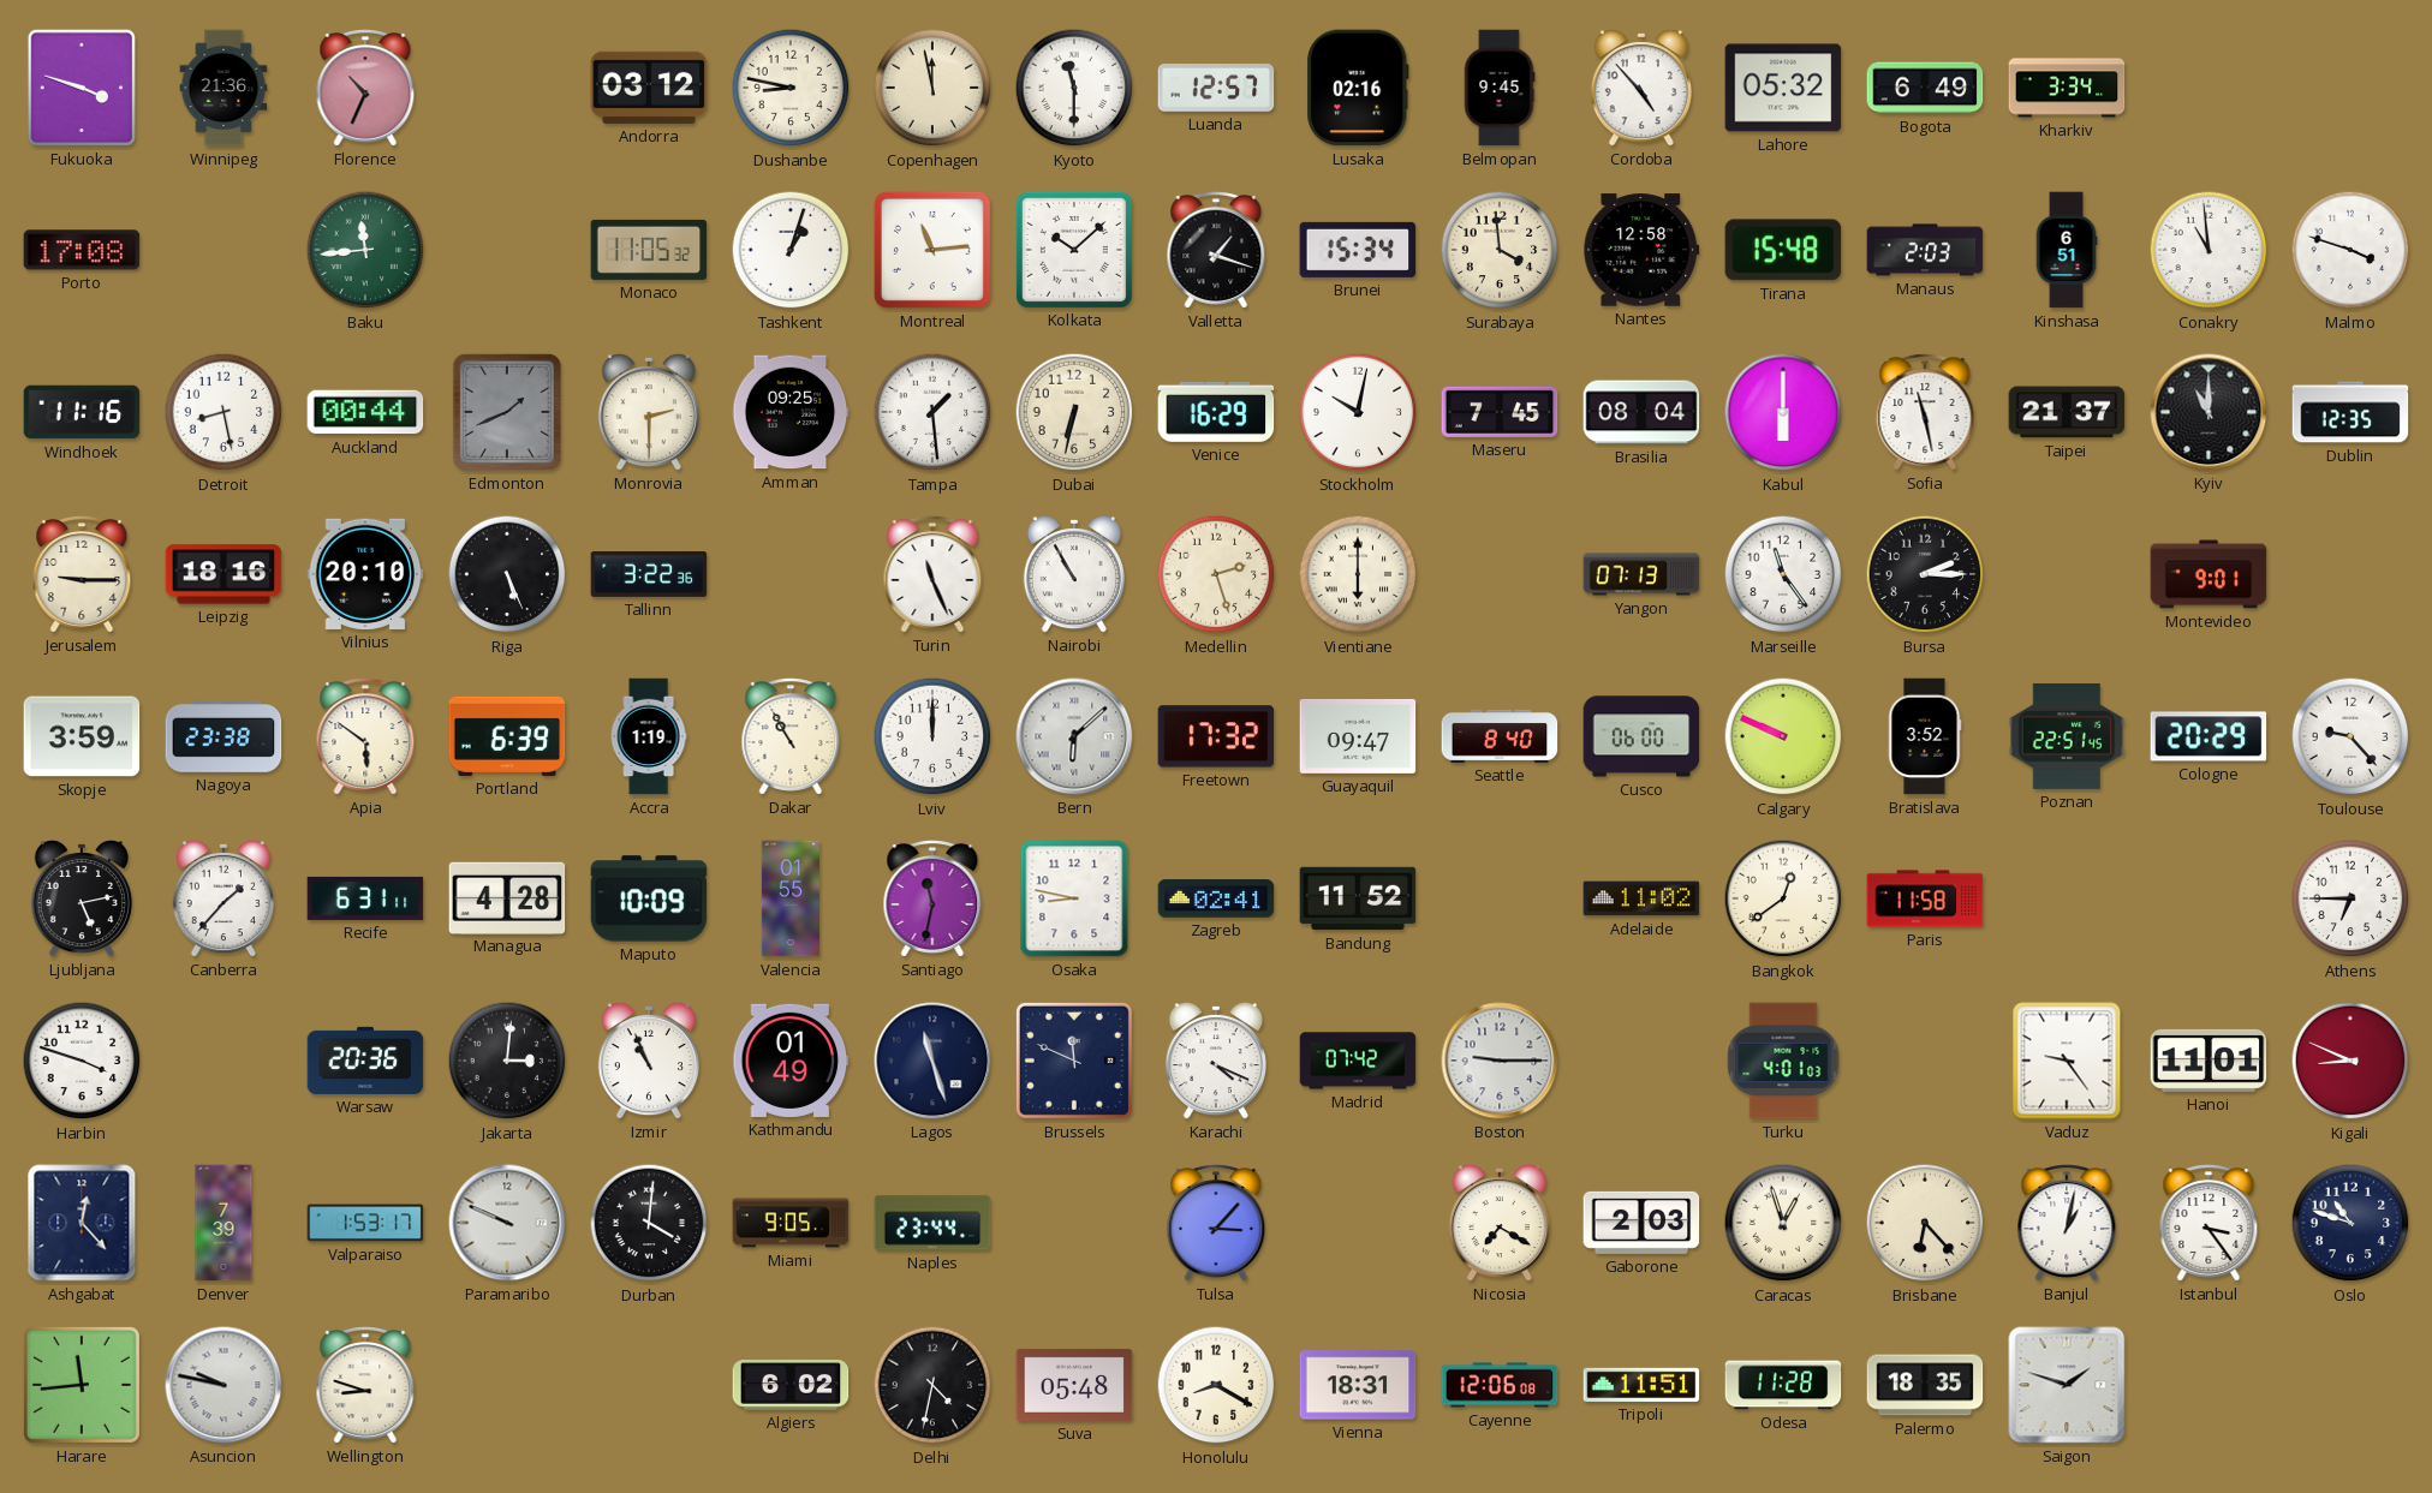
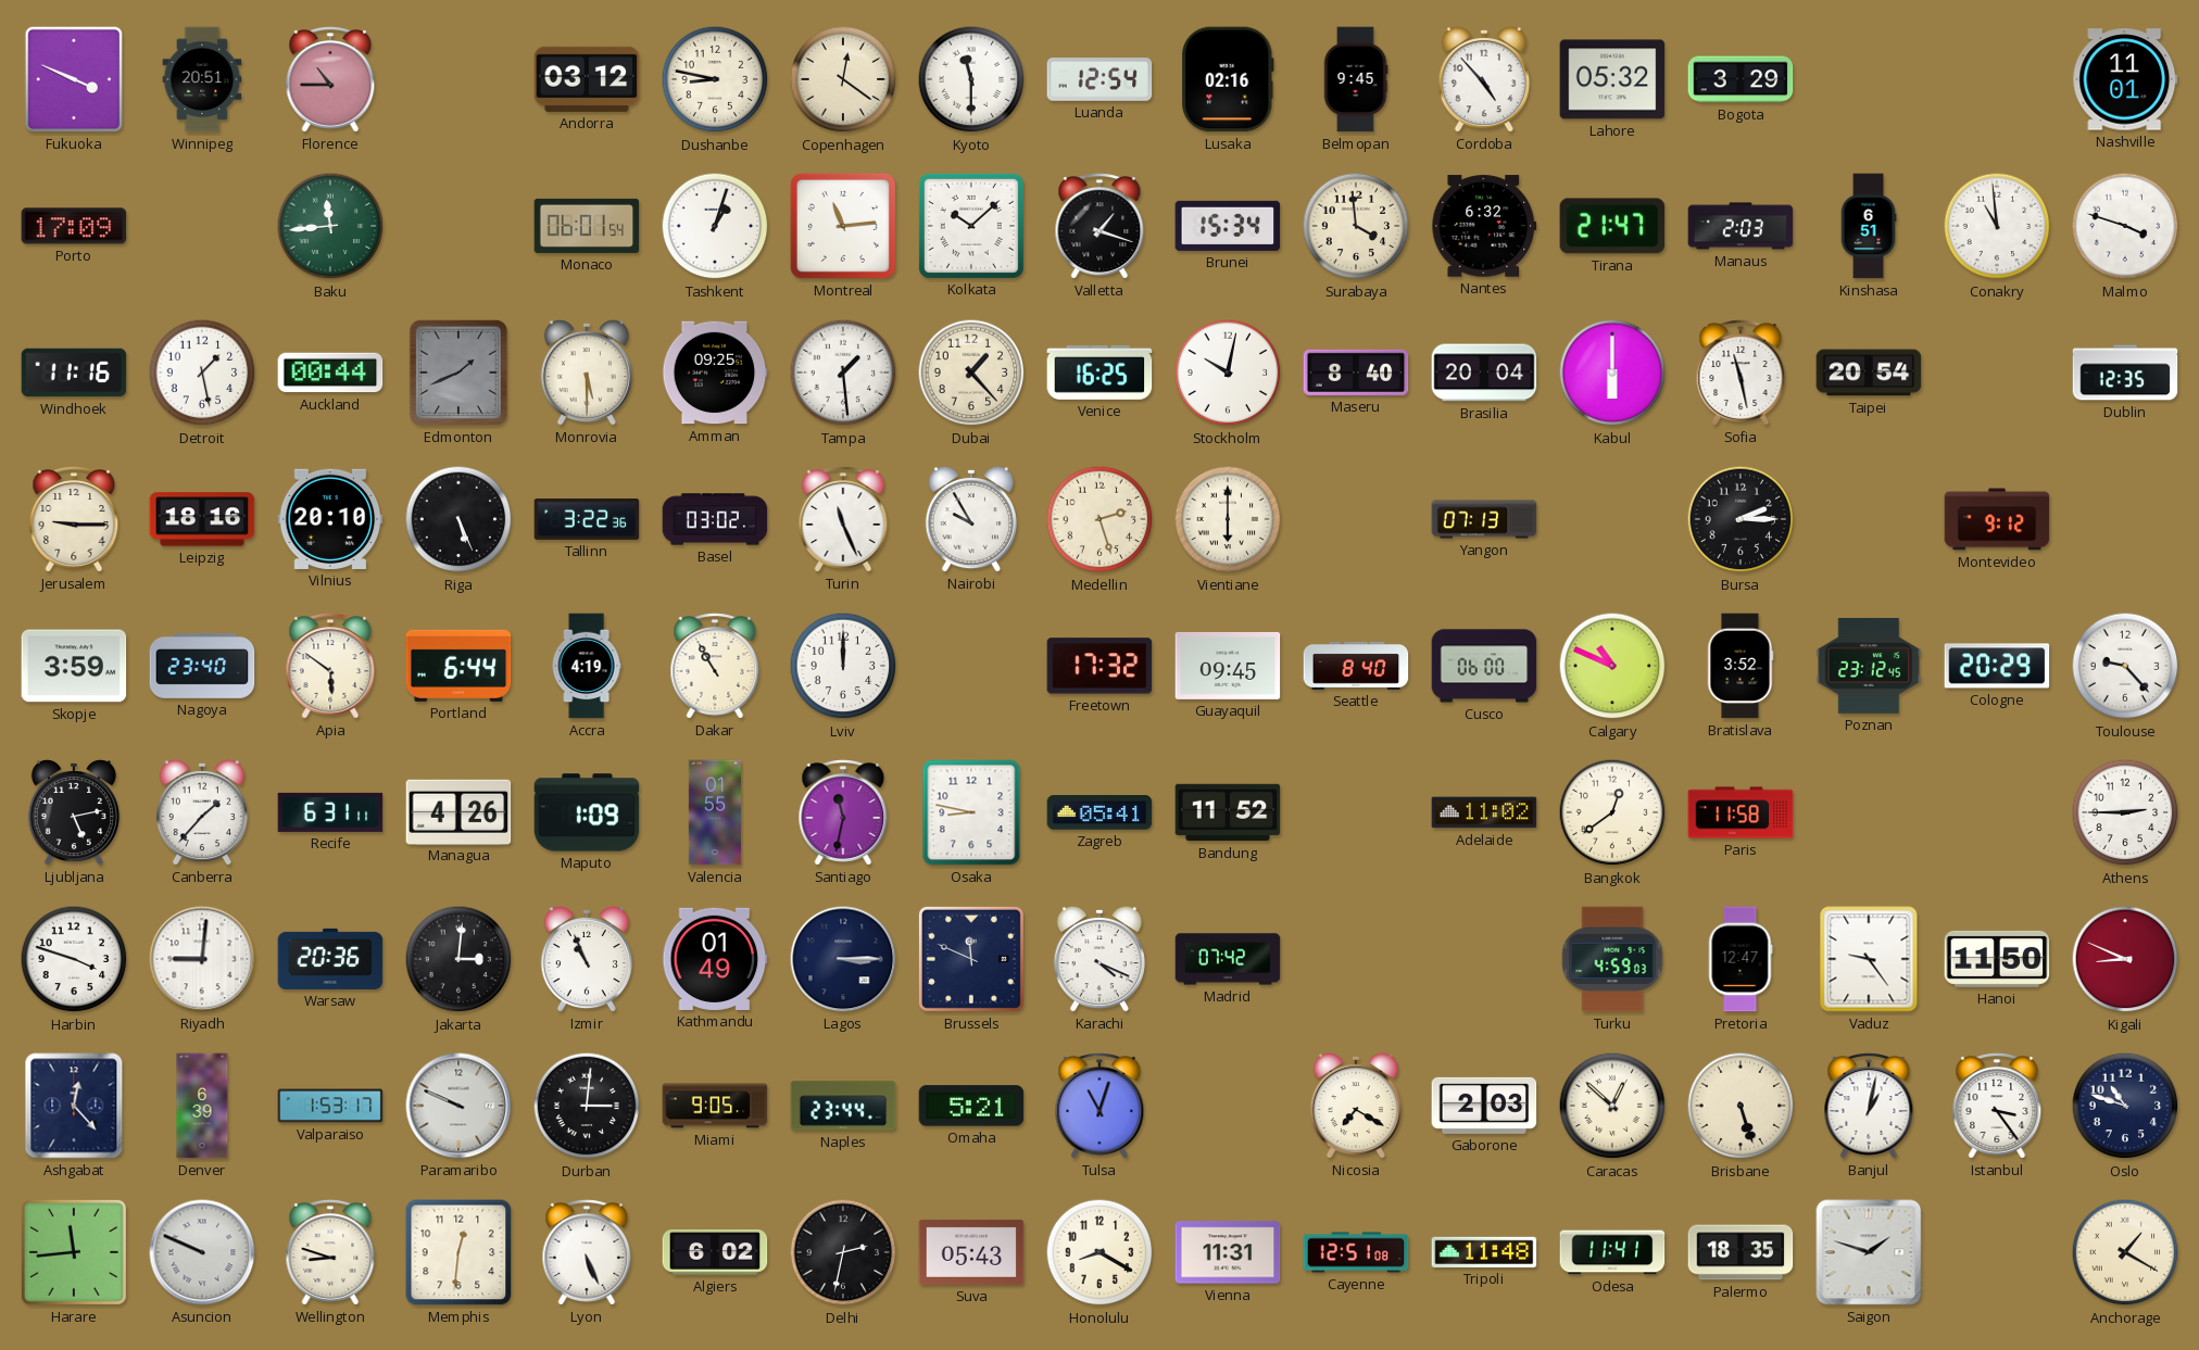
Fukuoka: 3:48 -> 3:49
Winnipeg: 21:36 -> 20:51
Florence: 10:34 -> 10:45
Copenhagen: 11:58 -> 12:21
Luanda: 12:57 -> 12:54
Bogota: 6:49 -> 3:29
Kharkiv: 3:34 -> none
Nashville: none -> 11:01
Porto: 17:08 -> 17:09
Monaco: 11:05 -> 06:01
Nantes: 12:58 -> 6:32
Tirana: 15:48 -> 21:47
Detroit: 8:28 -> 1:28
Monrovia: 2:30 -> 5:30
Dubai: 6:32 -> 1:23
Venice: 16:29 -> 16:25
Maseru: 7:45 -> 8:40
Brasilia: 08:04 -> 20:04
Taipei: 21:37 -> 20:54
Kyiv: 11:00 -> none
Basel: none -> 03:02
Nairobi: 10:55 -> 9:55
Marseille: 11:24 -> none
Montevideo: 9:01 -> 9:12
Nagoya: 23:38 -> 23:40
Portland: 6:39 -> 6:44
Accra: 1:19 -> 4:19
Bern: 6:08 -> none
Guayaquil: 09:47 -> 09:45
Calgary: 9:49 -> 10:49
Poznan: 22:51 -> 23:12
Managua: 4:28 -> 4:26
Maputo: 10:09 -> 1:09
Zagreb: 02:41 -> 05:41
Athens: 6:45 -> 2:45
Riyadh: none -> 9:01
Lagos: 11:27 -> 3:15
Boston: 9:15 -> none
Turku: 4:01 -> 4:59
Pretoria: none -> 12:47
Hanoi: 11:01 -> 11:50
Denver: 7:39 -> 6:39
Durban: 4:01 -> 3:01
Omaha: none -> 5:21
Tulsa: 3:07 -> 11:03
Caracas: 12:57 -> 12:52
Brisbane: 6:23 -> 5:27
Asuncion: 9:47 -> 9:49
Memphis: none -> 12:31
Lyon: none -> 5:26
Delhi: 4:32 -> 2:32
Suva: 05:48 -> 05:43
Vienna: 18:31 -> 11:31
Cayenne: 12:06 -> 12:51
Tripoli: 11:51 -> 11:48
Odesa: 11:28 -> 11:41
Anchorage: none -> 1:20
